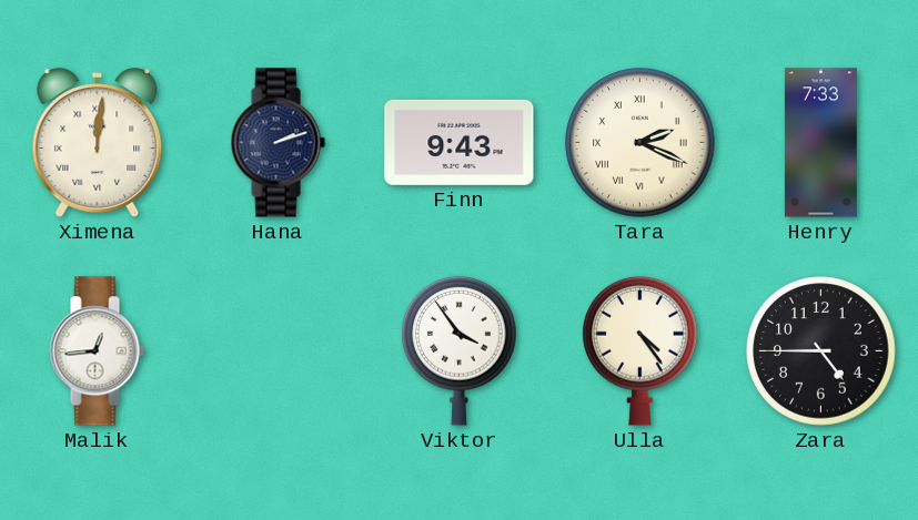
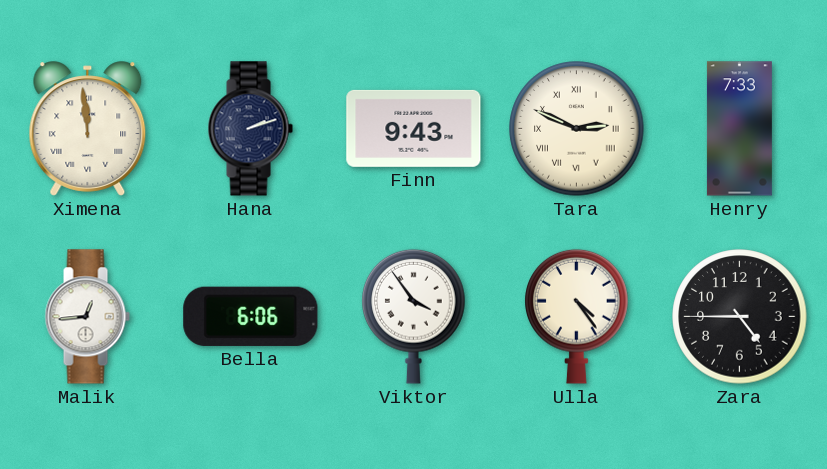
Ximena: 12:01 -> 11:59
Tara: 2:19 -> 2:49
Bella: none -> 6:06
